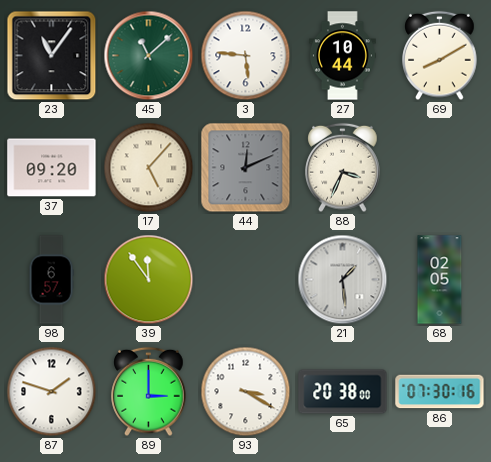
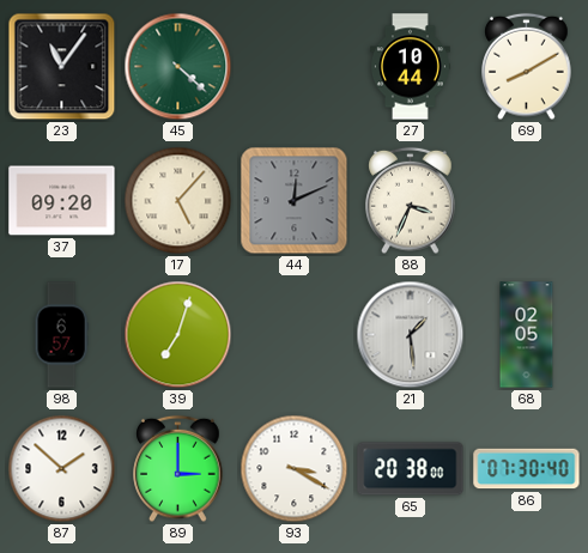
45: 11:08 -> 4:22
3: 5:46 -> none
39: 11:54 -> 7:03
87: 1:48 -> 1:52
86: 07:30:16 -> 07:30:40
